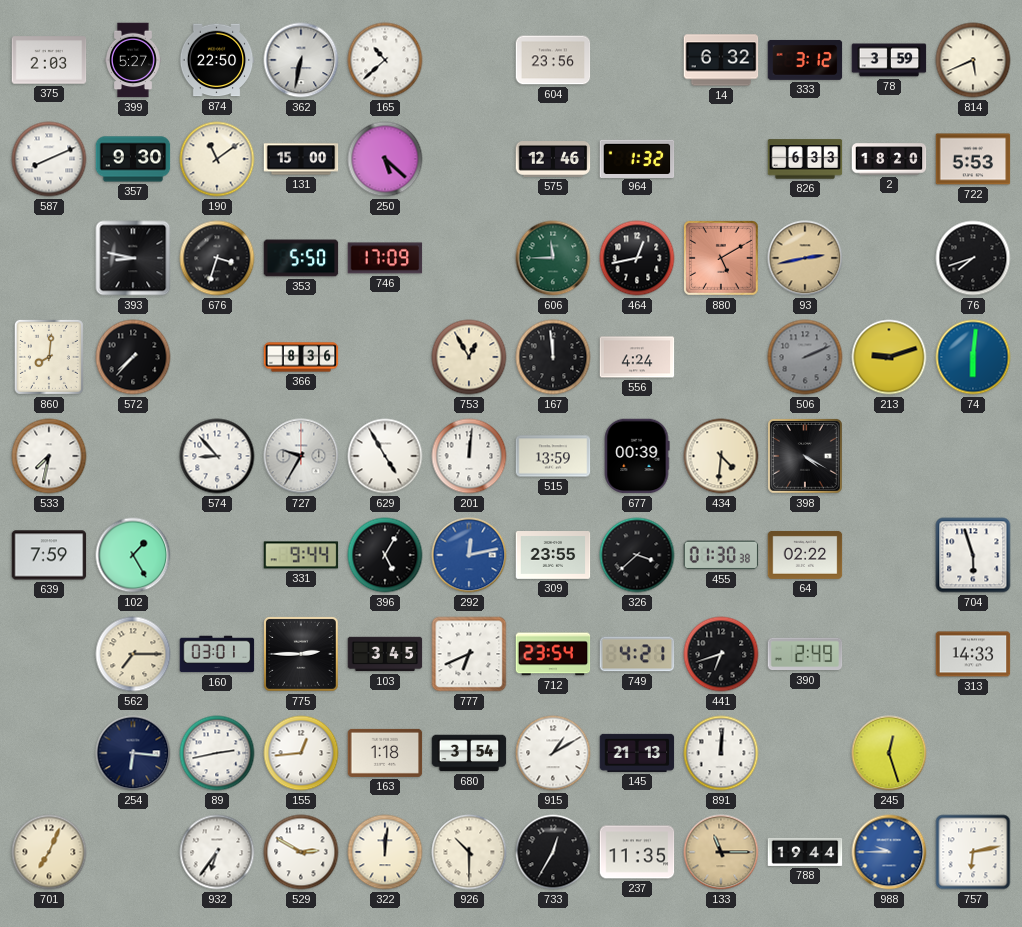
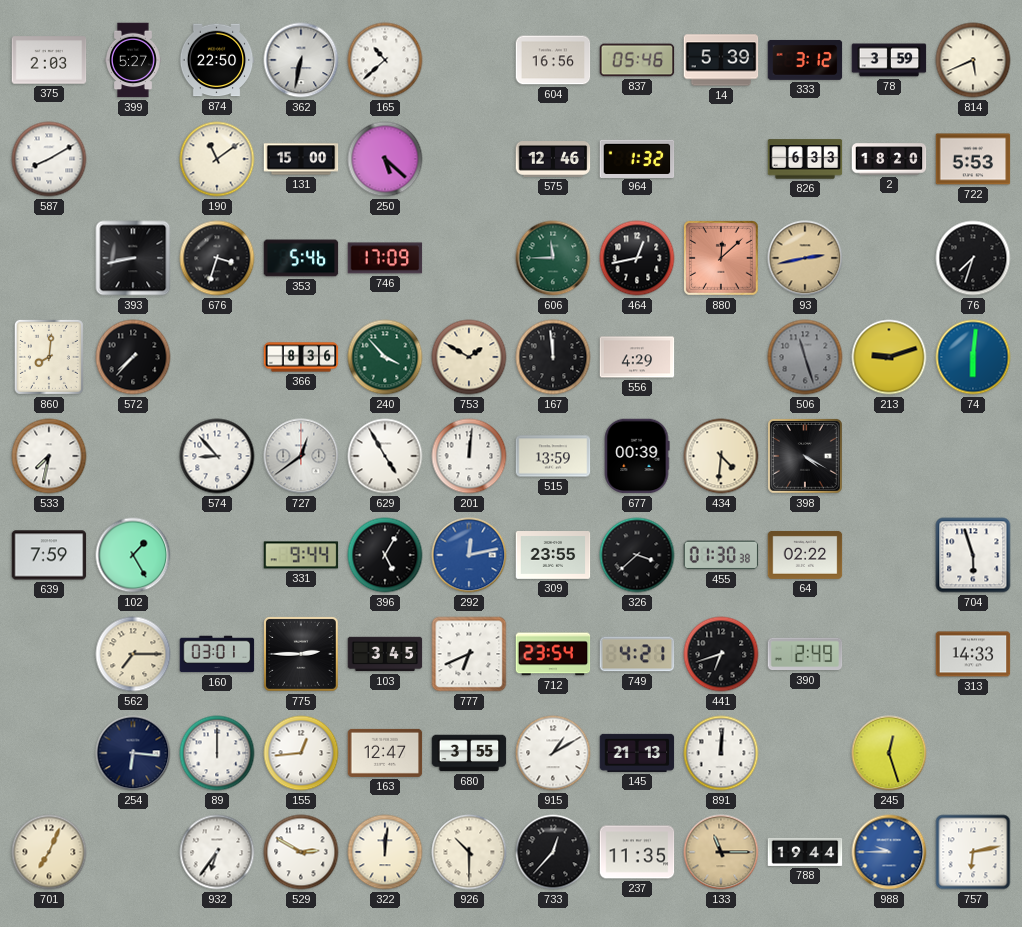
604: 23:56 -> 16:56
837: none -> 05:46
14: 6:32 -> 5:39
587: 8:11 -> 8:10
357: 9:30 -> none
393: 8:47 -> 8:43
353: 5:50 -> 5:46
880: 5:10 -> 12:08
76: 7:42 -> 7:33
240: none -> 3:53
753: 12:55 -> 1:50
556: 4:24 -> 4:29
506: 2:11 -> 11:27
727: 9:35 -> 12:39
89: 2:43 -> 12:00
163: 1:18 -> 12:47
680: 3:54 -> 3:55
733: 12:35 -> 12:37
